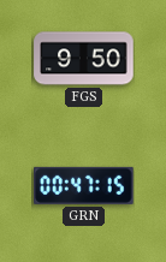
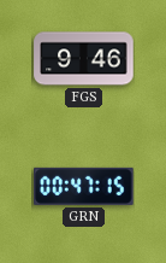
FGS: 9:50 -> 9:46
